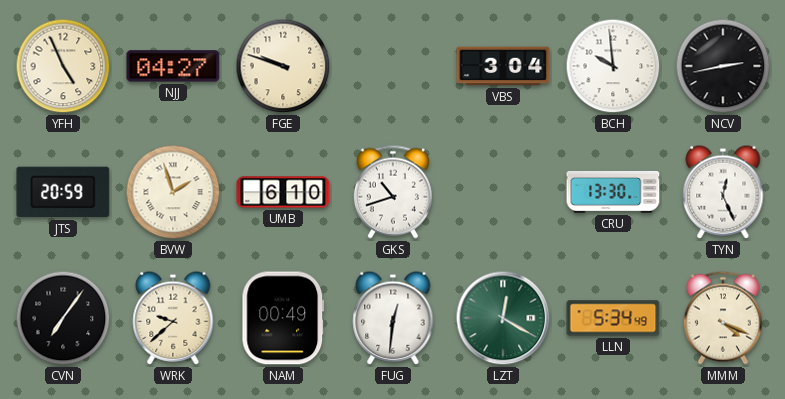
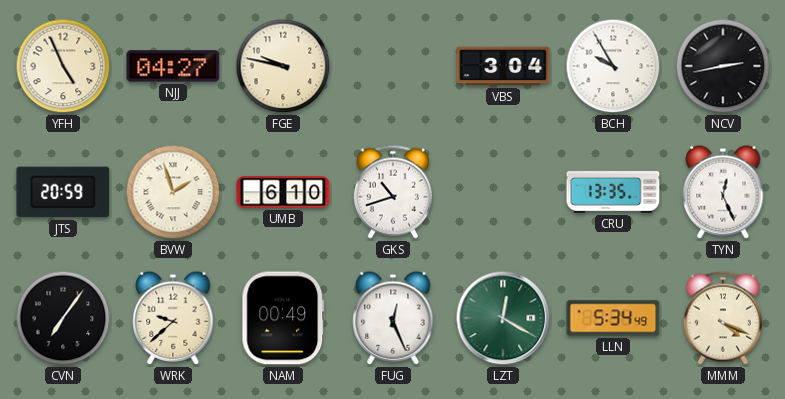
FGE: 9:48 -> 9:47
BCH: 9:59 -> 9:55
CRU: 13:30 -> 13:35
FUG: 12:31 -> 12:26
